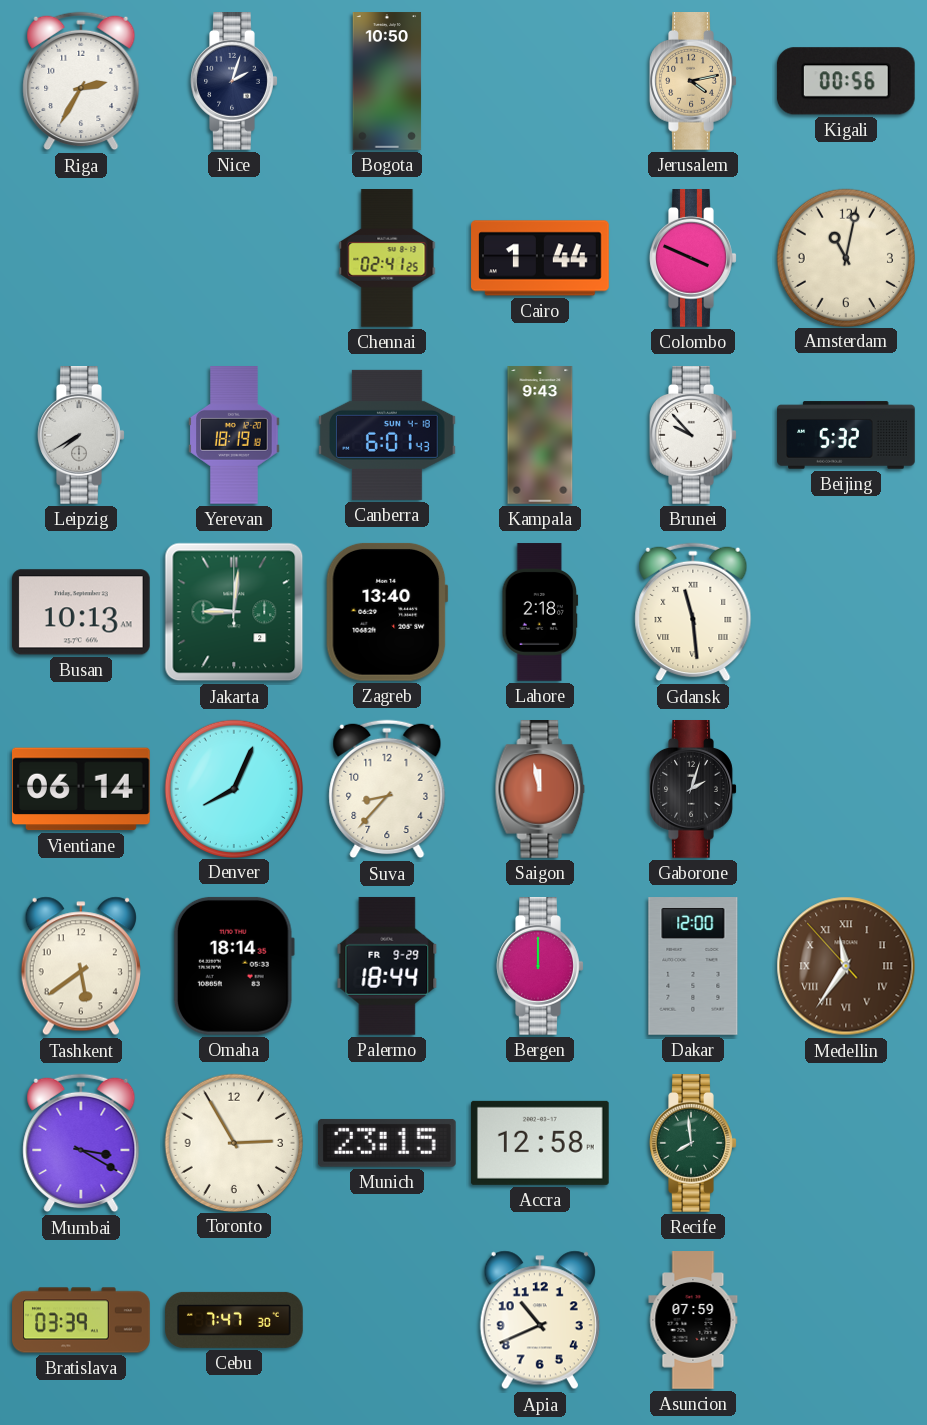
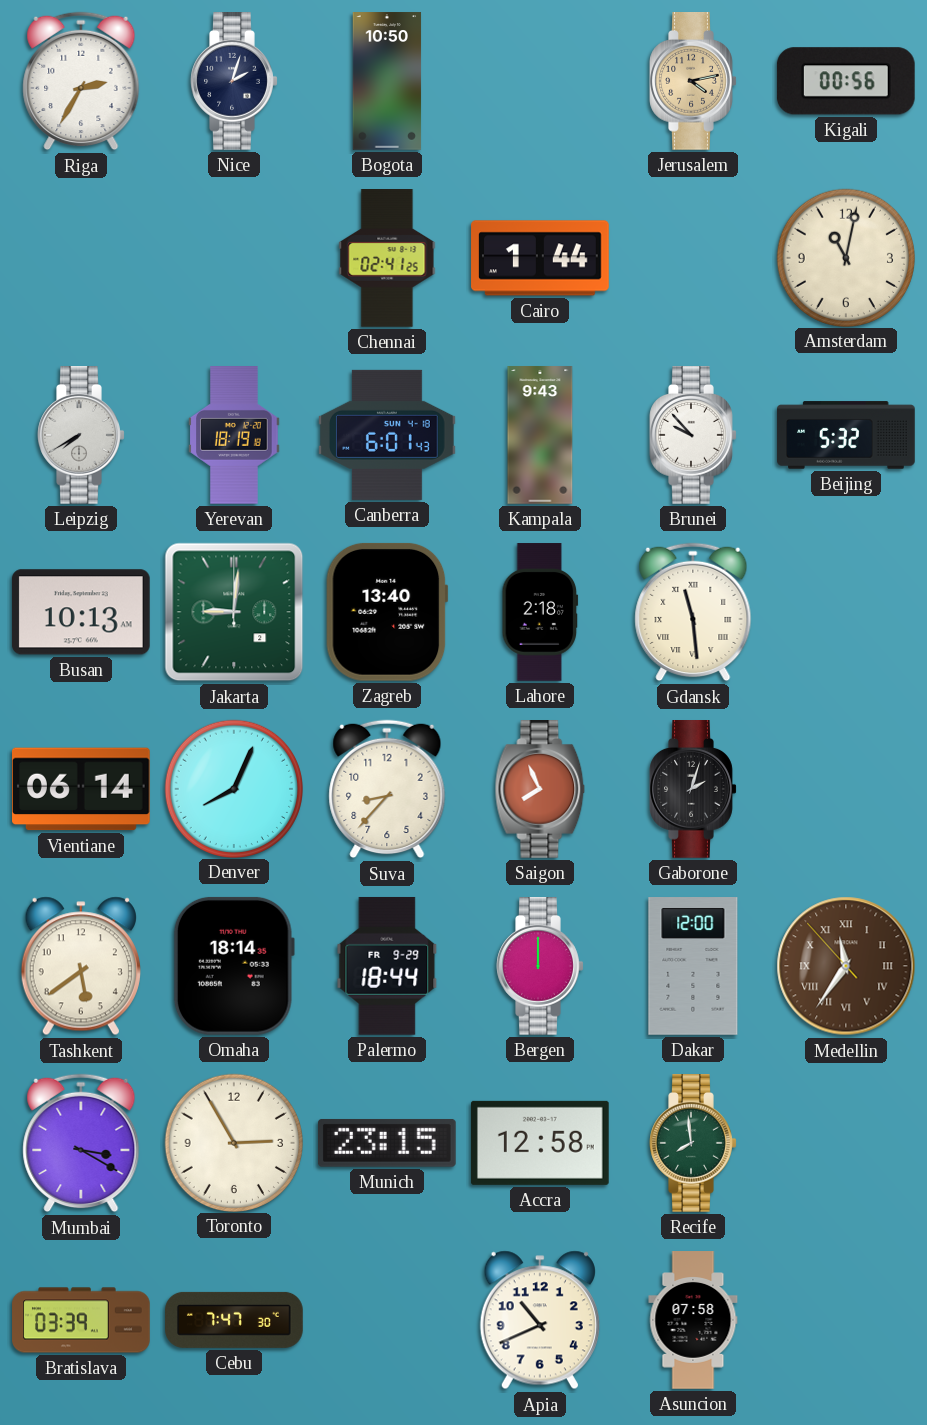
Colombo: 3:49 -> none
Saigon: 11:58 -> 7:56
Asuncion: 07:59 -> 07:58
